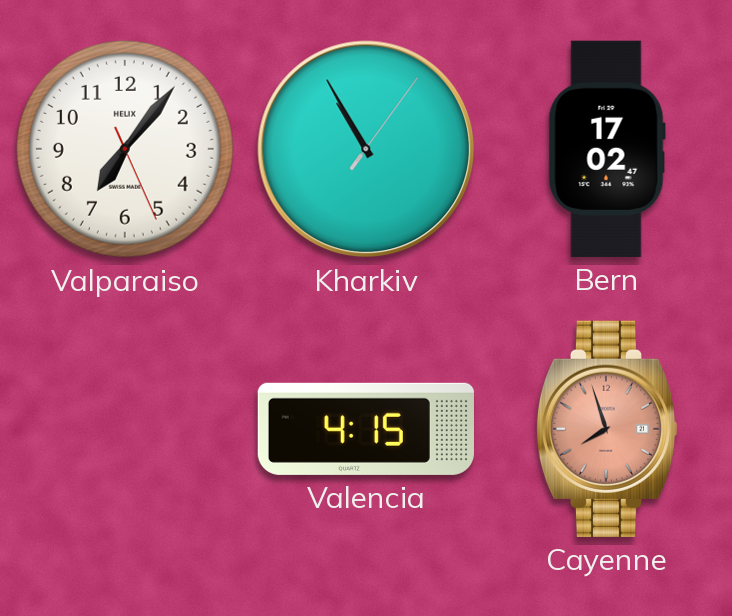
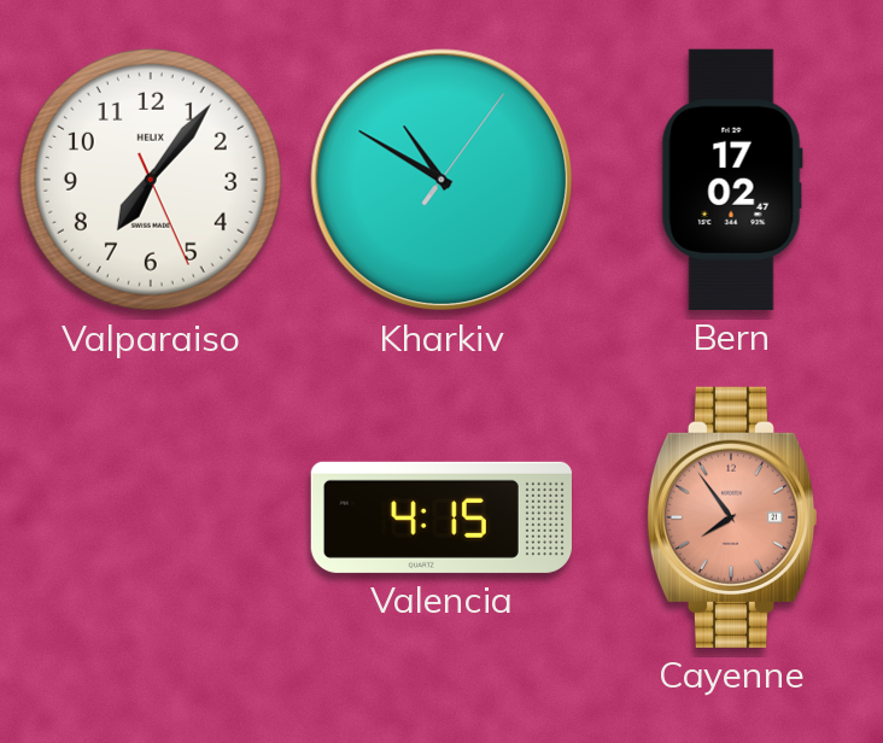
Kharkiv: 10:55 -> 10:50
Cayenne: 7:57 -> 7:54
